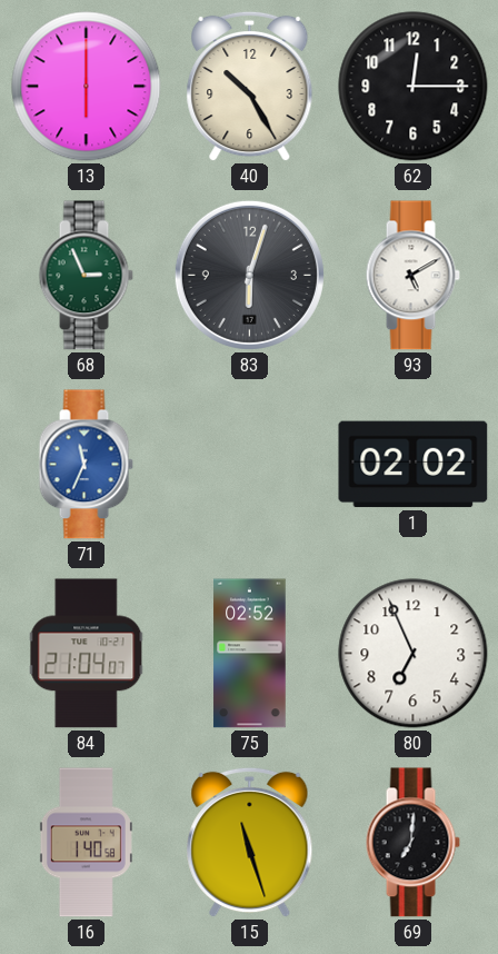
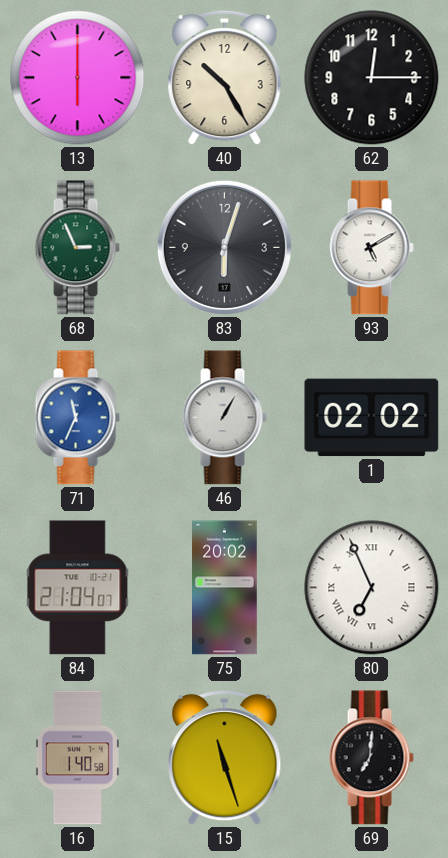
46: none -> 1:05
75: 02:52 -> 20:02
80 numerals: Arabic -> Roman
